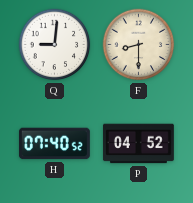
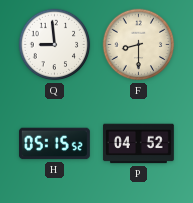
Q: 9:01 -> 8:59
H: 07:40 -> 05:15
